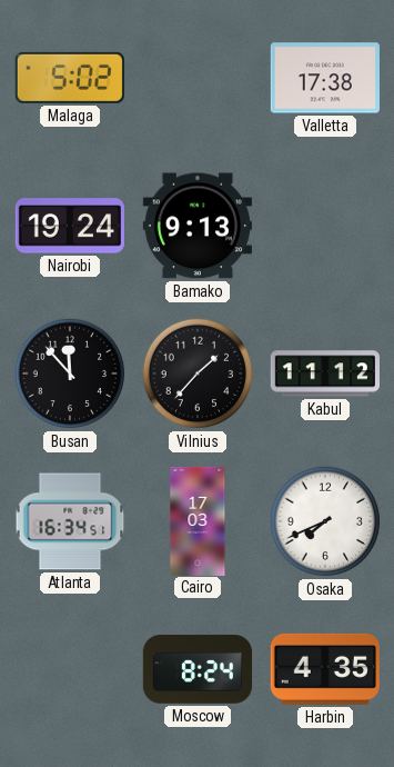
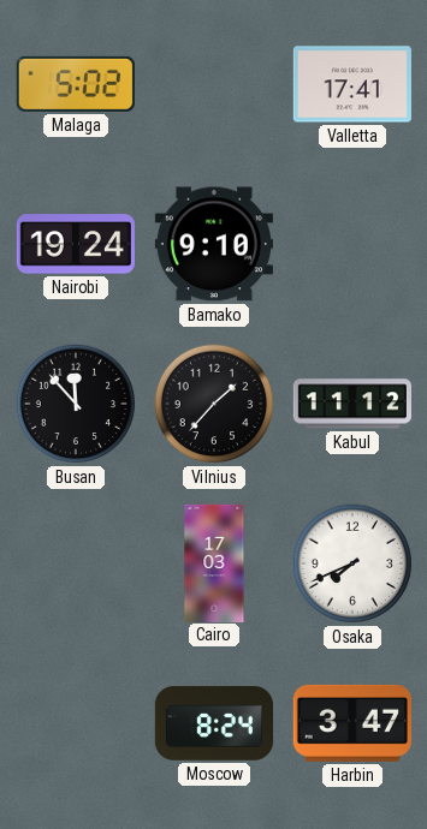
Valletta: 17:38 -> 17:41
Bamako: 9:13 -> 9:10
Atlanta: 16:34 -> none
Harbin: 4:35 -> 3:47
